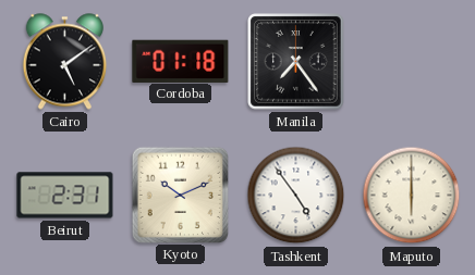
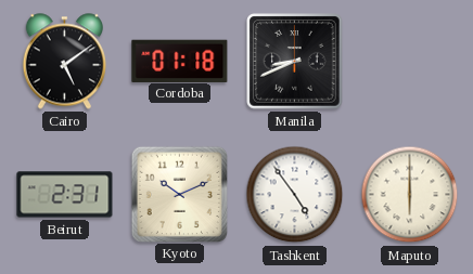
Manila: 7:24 -> 8:41
